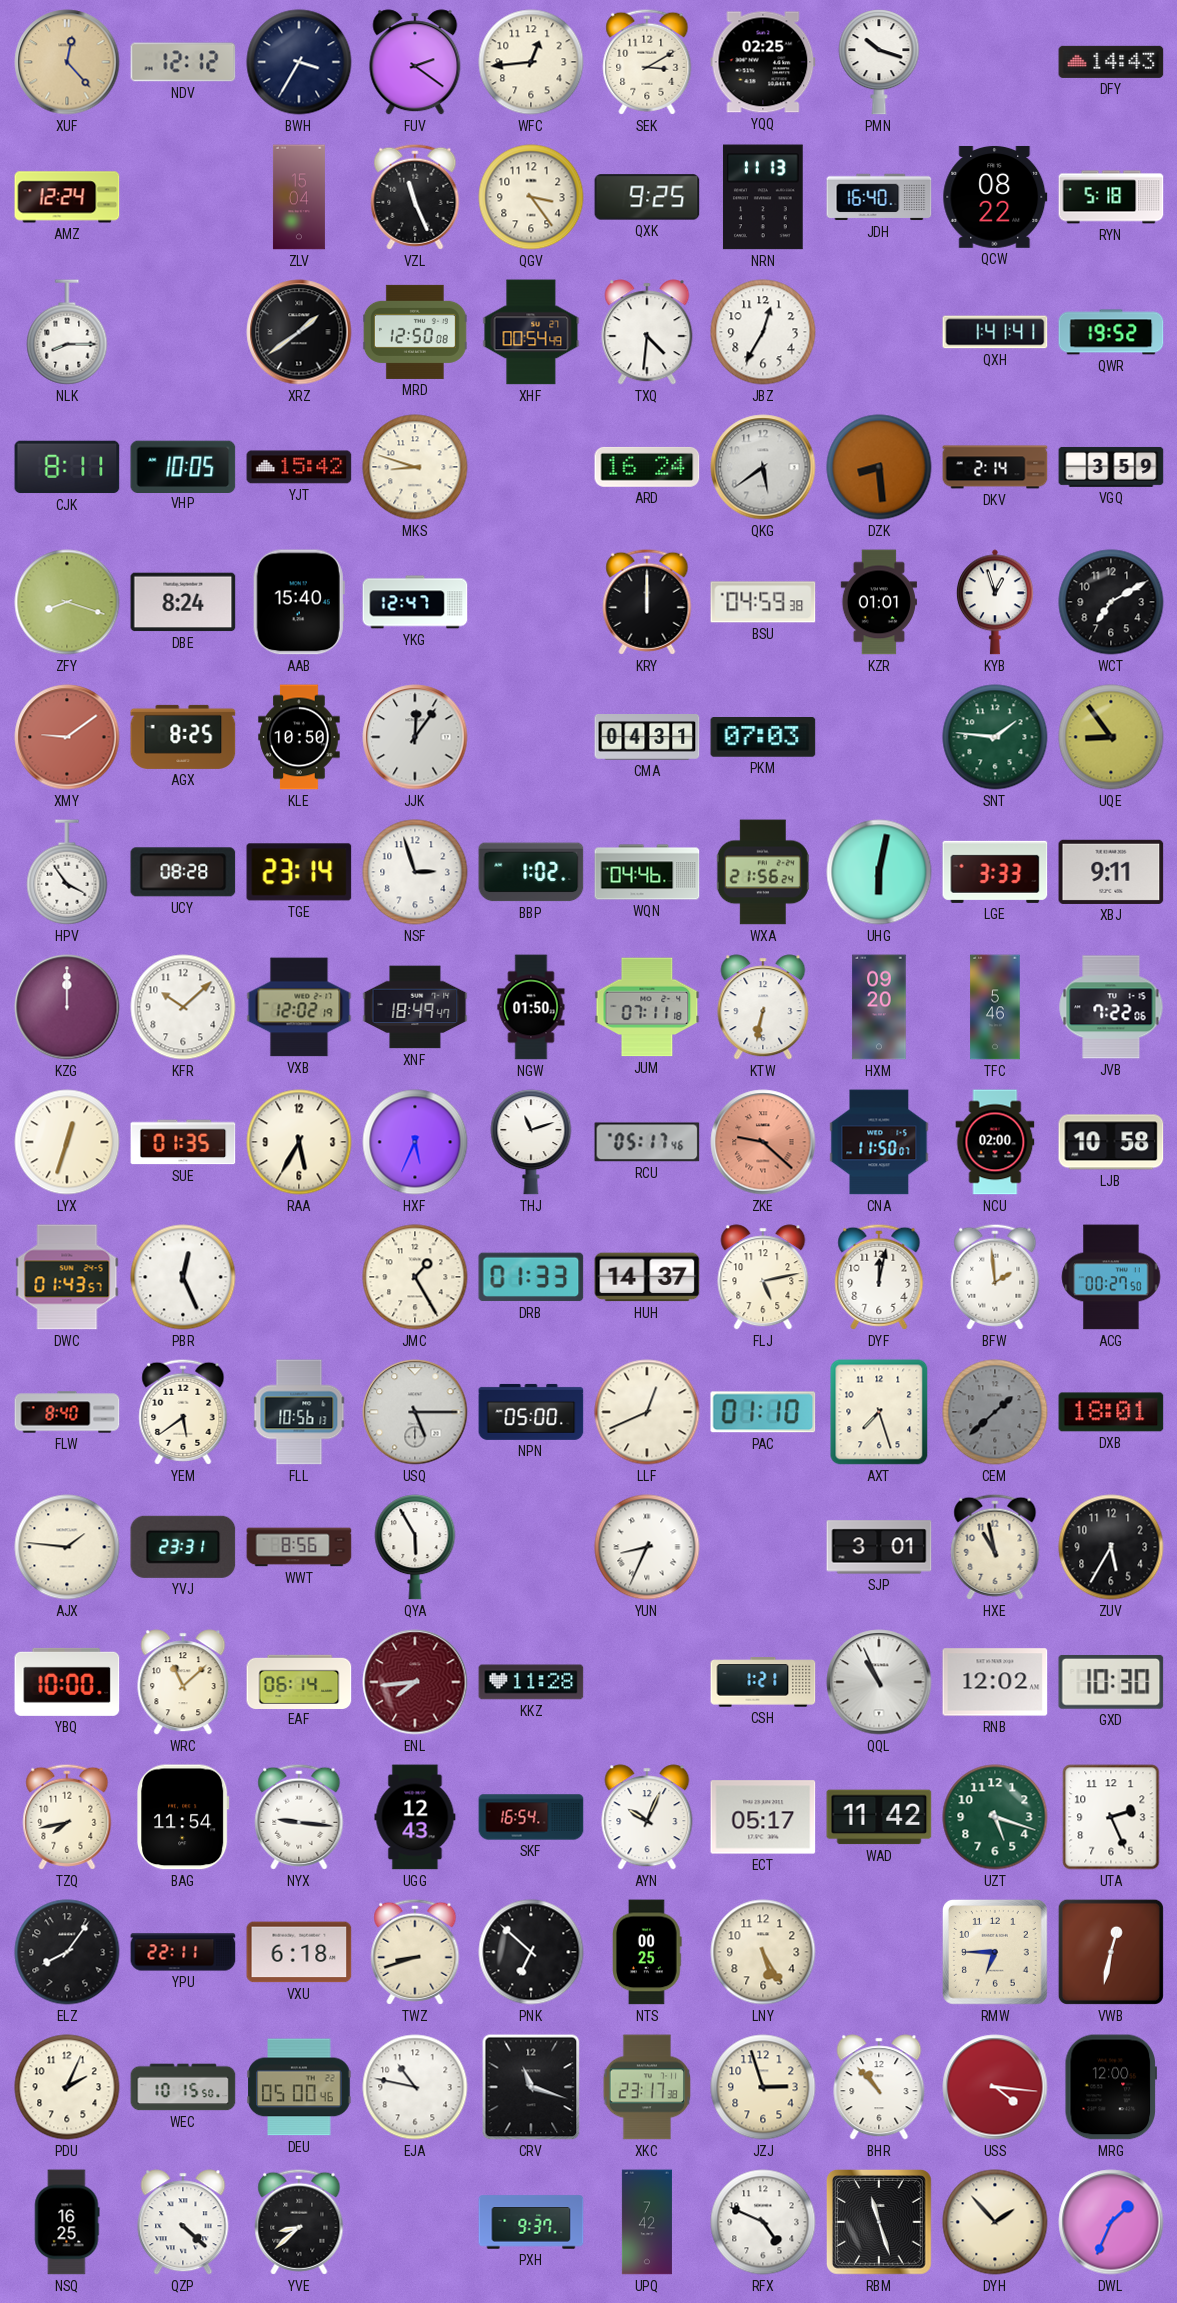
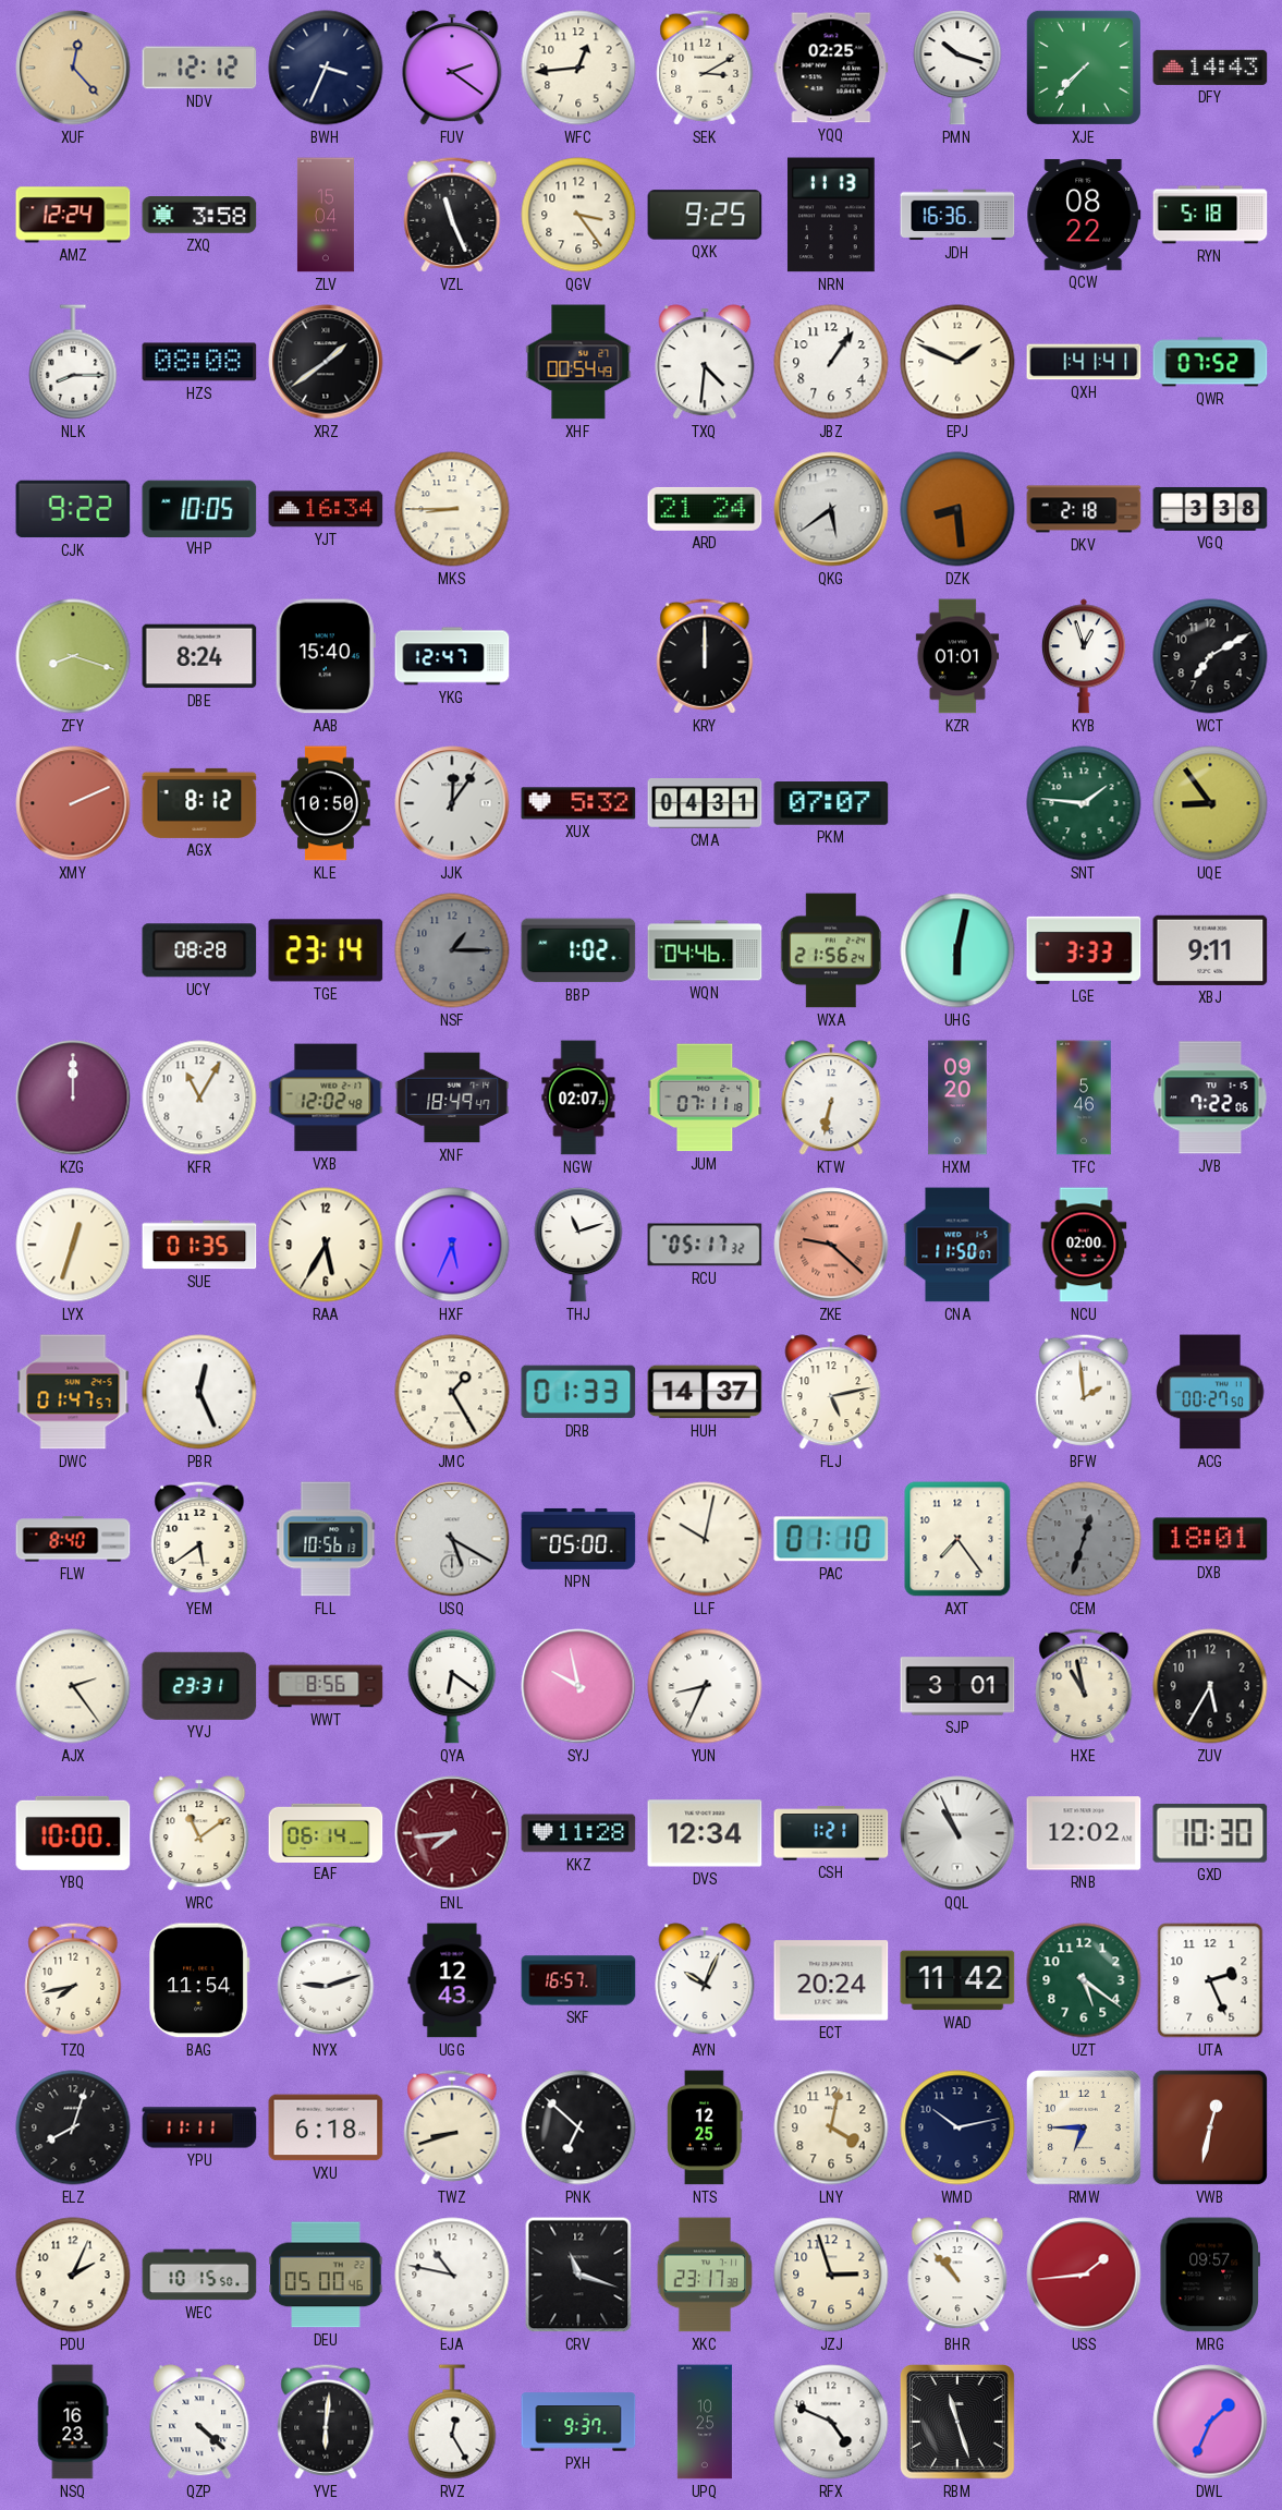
BWH: 3:35 -> 3:34
XJE: none -> 7:37
ZXQ: none -> 3:58
JDH: 16:40 -> 16:36
HZS: none -> 08:08
MRD: 12:50 -> none
JBZ: 12:35 -> 1:06
EPJ: none -> 1:49
QWR: 19:52 -> 07:52
CJK: 8:11 -> 9:22
YJT: 15:42 -> 16:34
MKS: 8:48 -> 8:45
ARD: 16:24 -> 21:24
DKV: 2:14 -> 2:18
VGQ: 3:59 -> 3:38
BSU: 04:59 -> none
XMY: 9:09 -> 2:11
AGX: 8:25 -> 8:12
XUX: none -> 5:32
PKM: 07:03 -> 07:07
HPV: 3:54 -> none
NSF: 2:57 -> 1:15
NSF dial: white -> grey
KFR: 10:08 -> 11:05
VXB: 12:02:19 -> 12:02:48
NGW: 01:50 -> 02:07
RCU: 05:17:46 -> 05:17:32
LJB: 10:58 -> none
DWC: 01:43 -> 01:47
DYF: 12:02 -> none
USQ: 5:15 -> 5:20
LLF: 12:41 -> 10:02
AXT: 7:27 -> 7:24
CEM: 1:38 -> 12:33
AJX: 1:46 -> 2:24
QYA: 5:55 -> 6:21
SYJ: none -> 9:58
WRC: 11:08 -> 11:09
DVS: none -> 12:34
NYX: 9:16 -> 9:12
SKF: 16:54 -> 16:57
ECT: 05:17 -> 20:24
UZT: 5:18 -> 5:21
ELZ: 8:06 -> 8:03
YPU: 22:11 -> 11:11
NTS: 00:25 -> 12:25
LNY: 5:25 -> 4:02
WMD: none -> 10:13
USS: 4:16 -> 1:44
MRG: 12:00 -> 09:57
NSQ: 16:25 -> 16:23
YVE: 8:38 -> 6:01
RVZ: none -> 12:25
UPQ: 7:42 -> 10:25
DYH: 1:53 -> none
